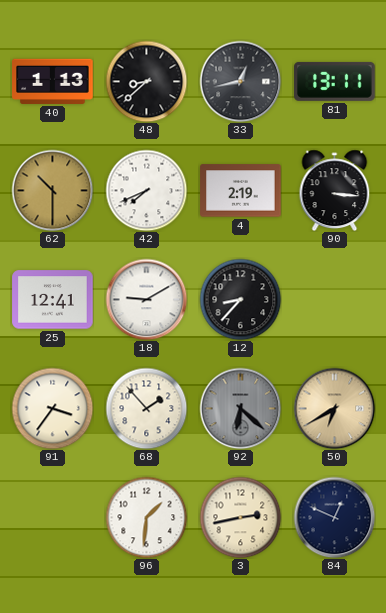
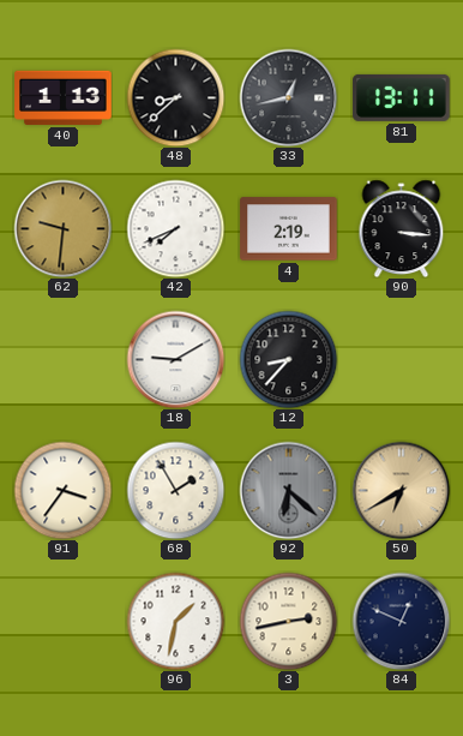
62: 10:30 -> 9:31
25: 12:41 -> none
68: 1:53 -> 1:55
96: 1:31 -> 1:32
